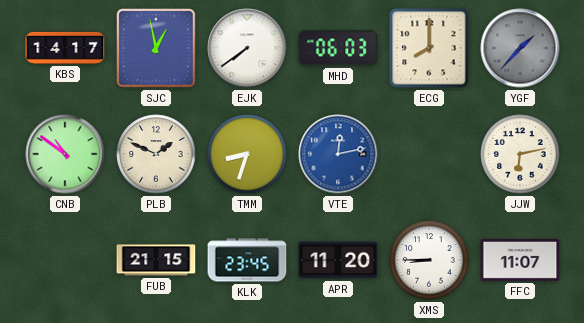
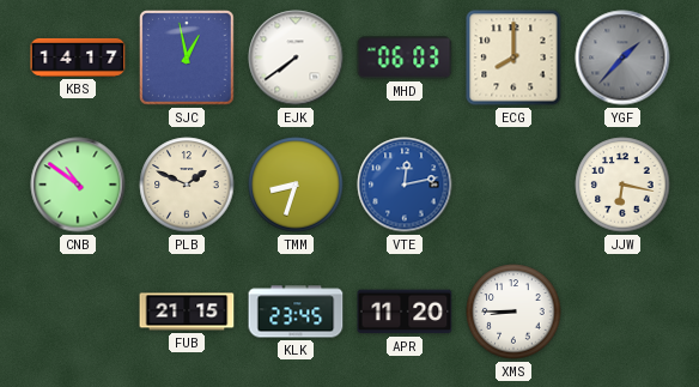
JJW: 6:13 -> 6:17
FFC: 11:07 -> none
